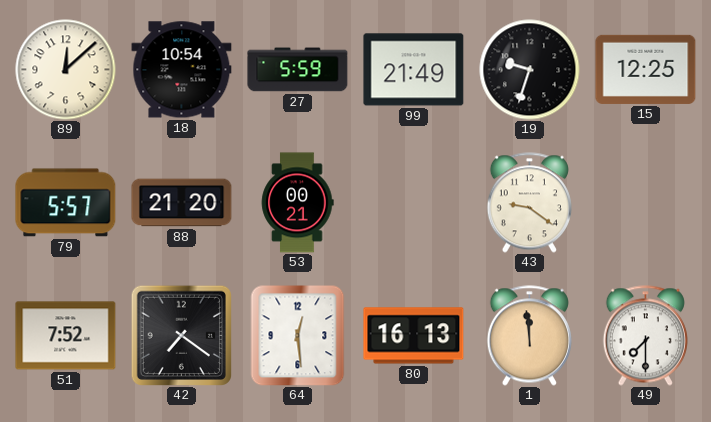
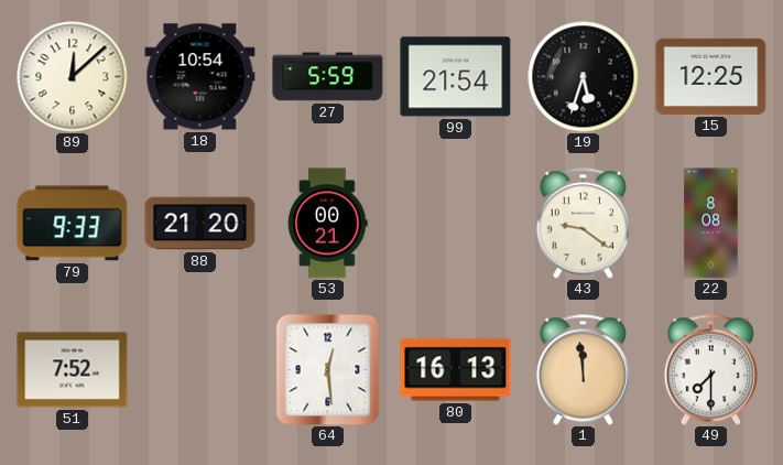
99: 21:49 -> 21:54
19: 9:33 -> 5:33
79: 5:57 -> 9:33
22: none -> 8:08
42: 7:21 -> none
